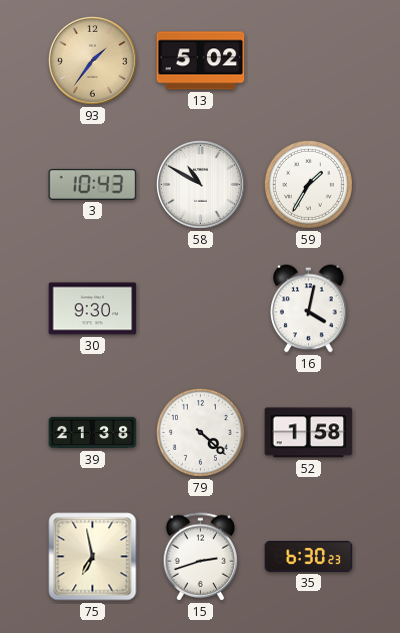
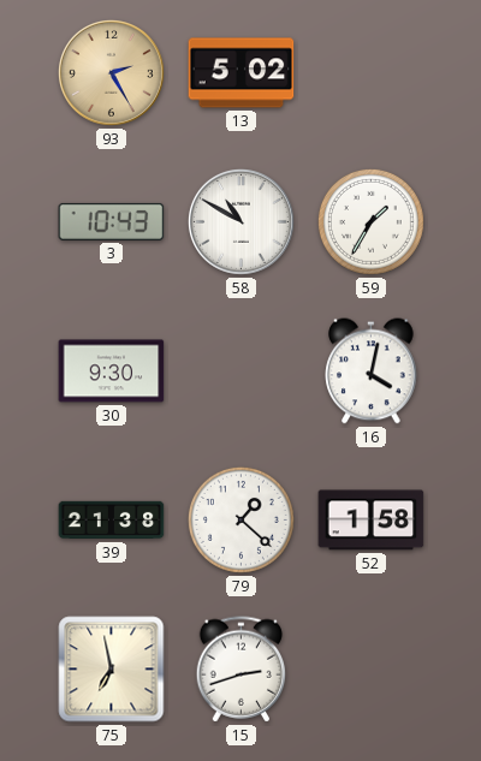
93: 1:36 -> 2:25
79: 4:22 -> 1:22
35: 6:30 -> none
